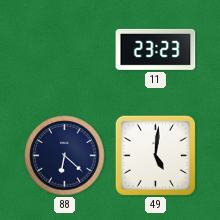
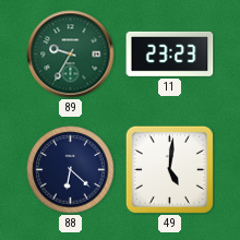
89: none -> 9:35
